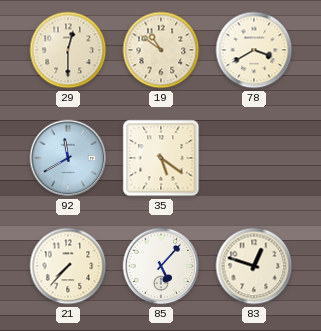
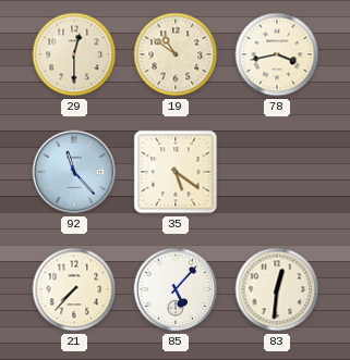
78: 3:40 -> 3:43
92: 11:40 -> 11:23
83: 12:48 -> 12:31
